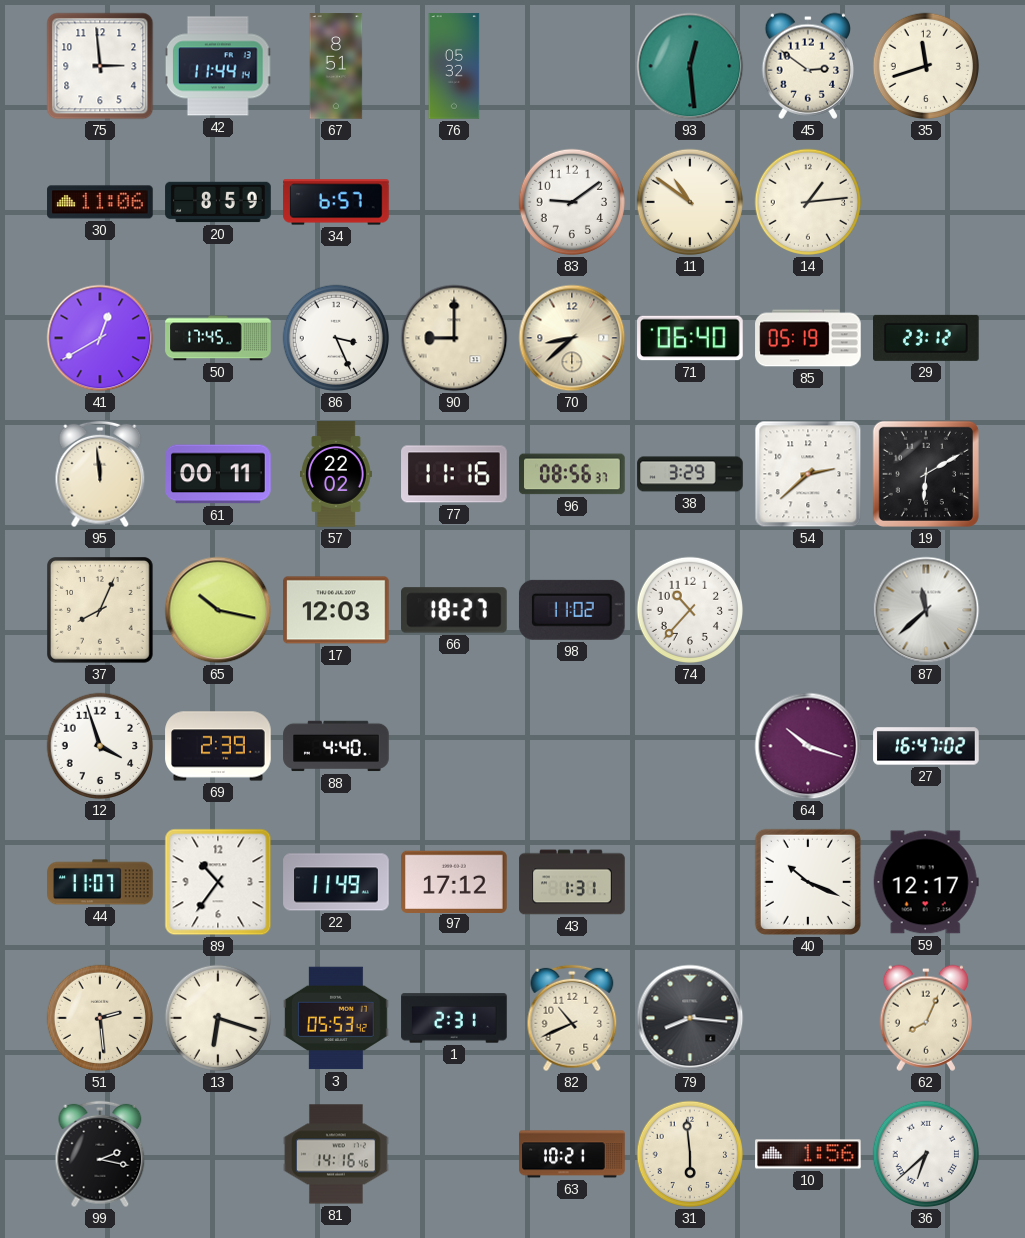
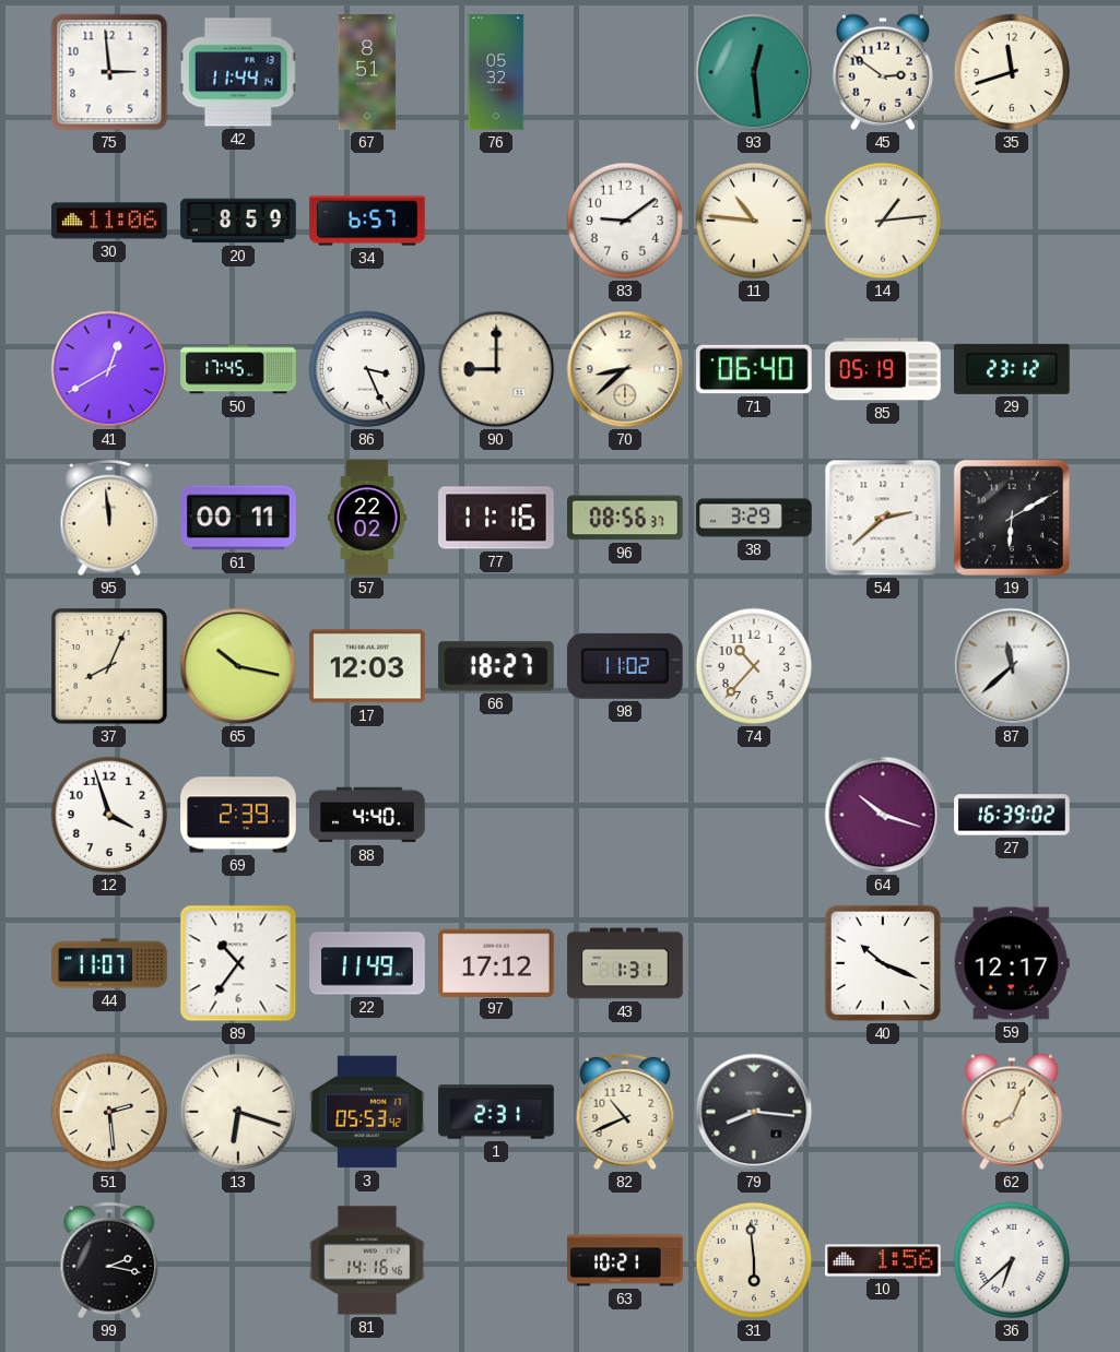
11: 10:51 -> 10:46
27: 16:47 -> 16:39
